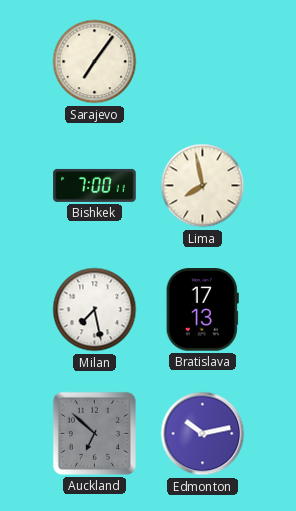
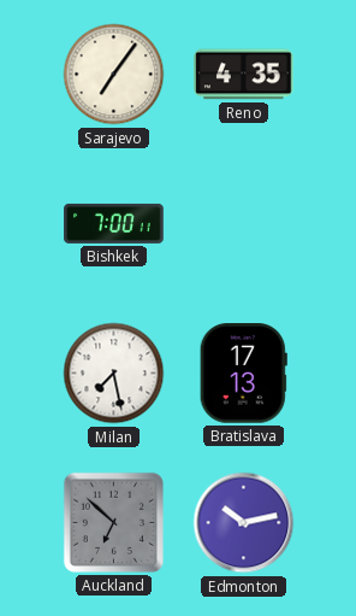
Reno: none -> 4:35
Lima: 7:58 -> none
